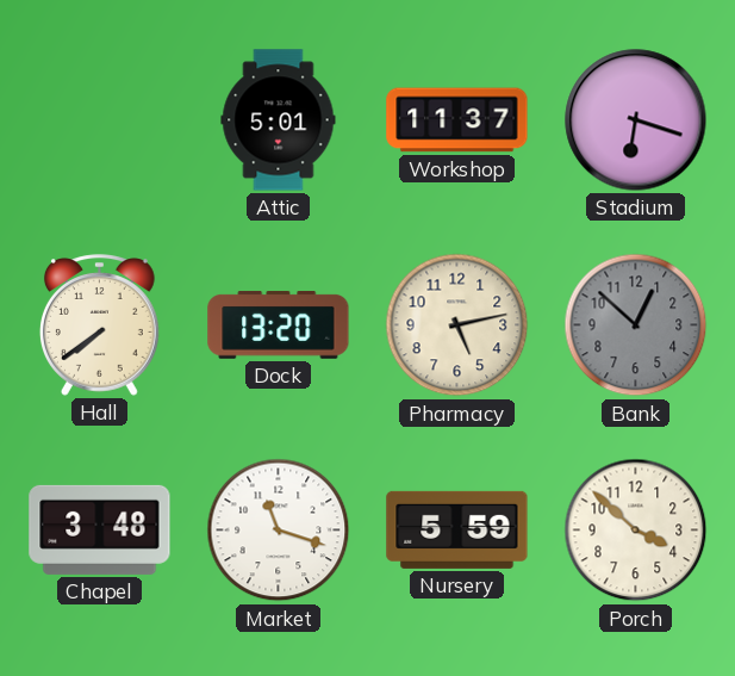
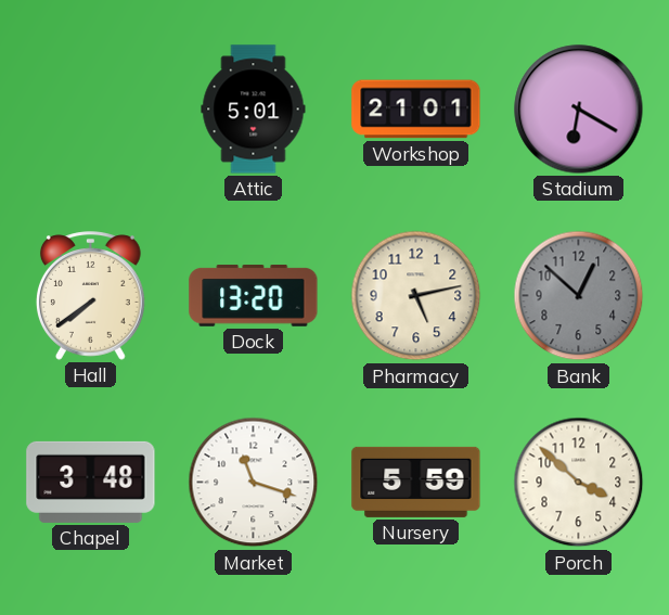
Workshop: 11:37 -> 21:01
Stadium: 6:18 -> 6:20
